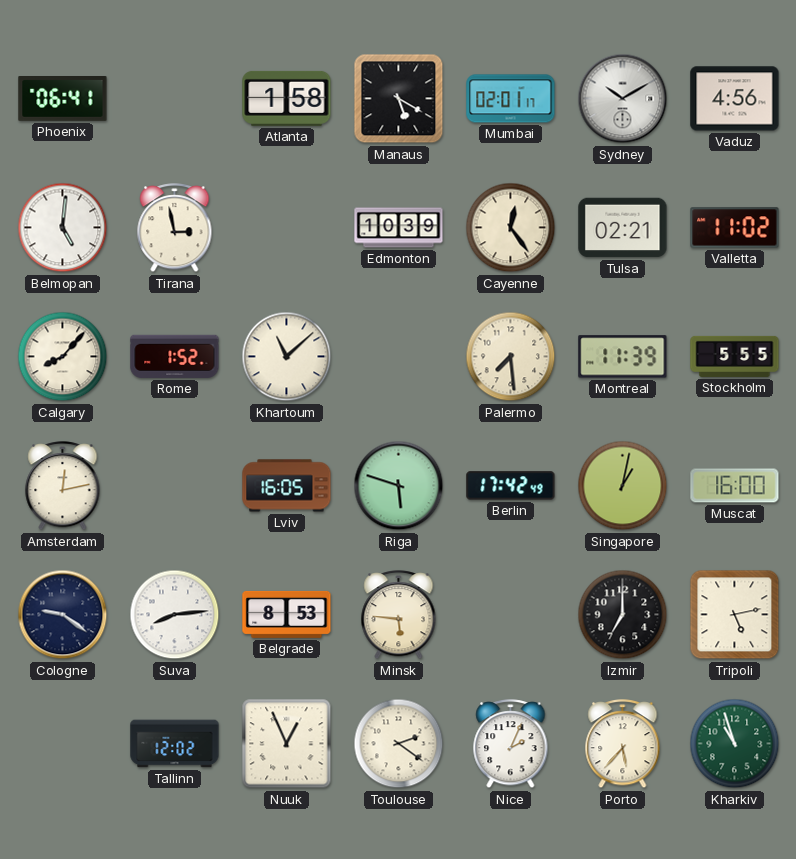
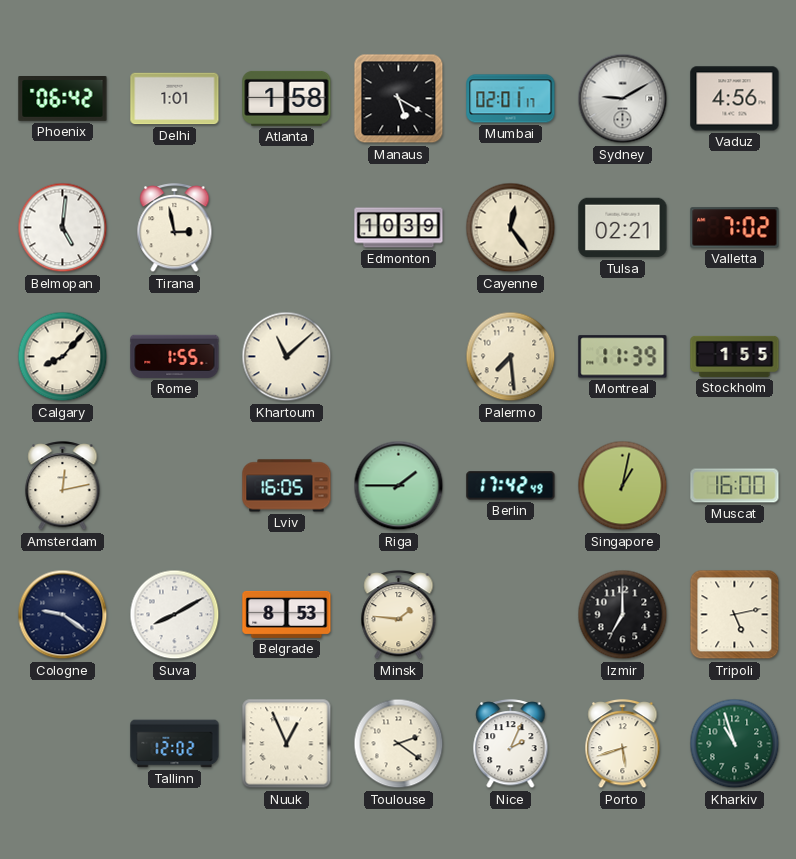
Phoenix: 06:41 -> 06:42
Delhi: none -> 1:01
Sydney: 10:10 -> 9:10
Valletta: 11:02 -> 7:02
Rome: 1:52 -> 1:55
Stockholm: 5:55 -> 1:55
Riga: 5:48 -> 1:45
Suva: 8:14 -> 8:10
Minsk: 5:46 -> 1:46
Porto: 5:37 -> 5:42
